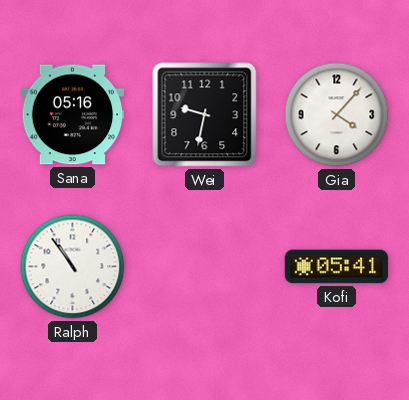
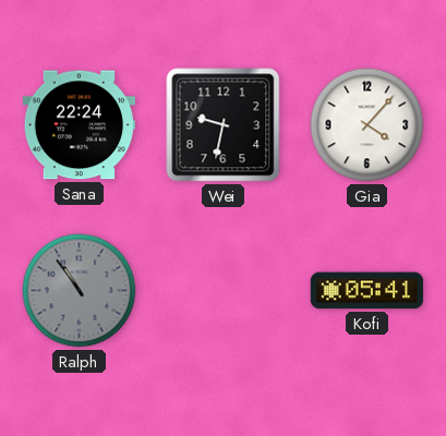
Sana: 05:16 -> 22:24
Ralph dial: white -> grey
